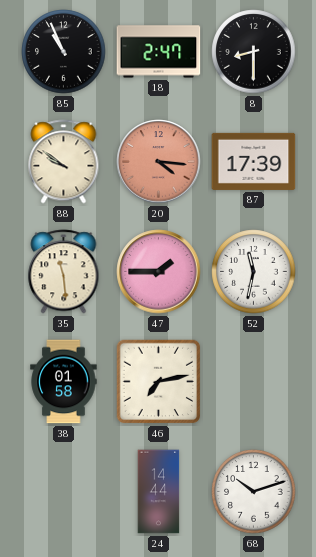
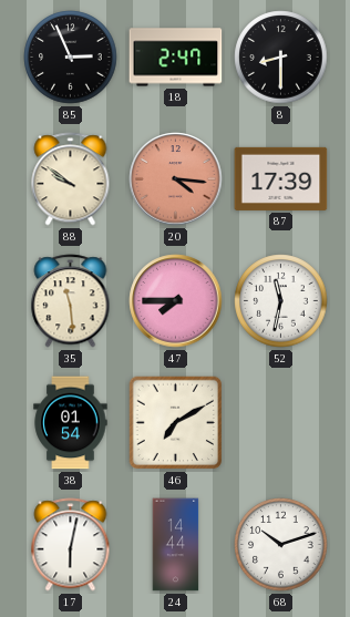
85: 10:56 -> 2:56
47: 1:45 -> 7:45
38: 01:58 -> 01:54
46: 7:13 -> 7:10
17: none -> 6:02
